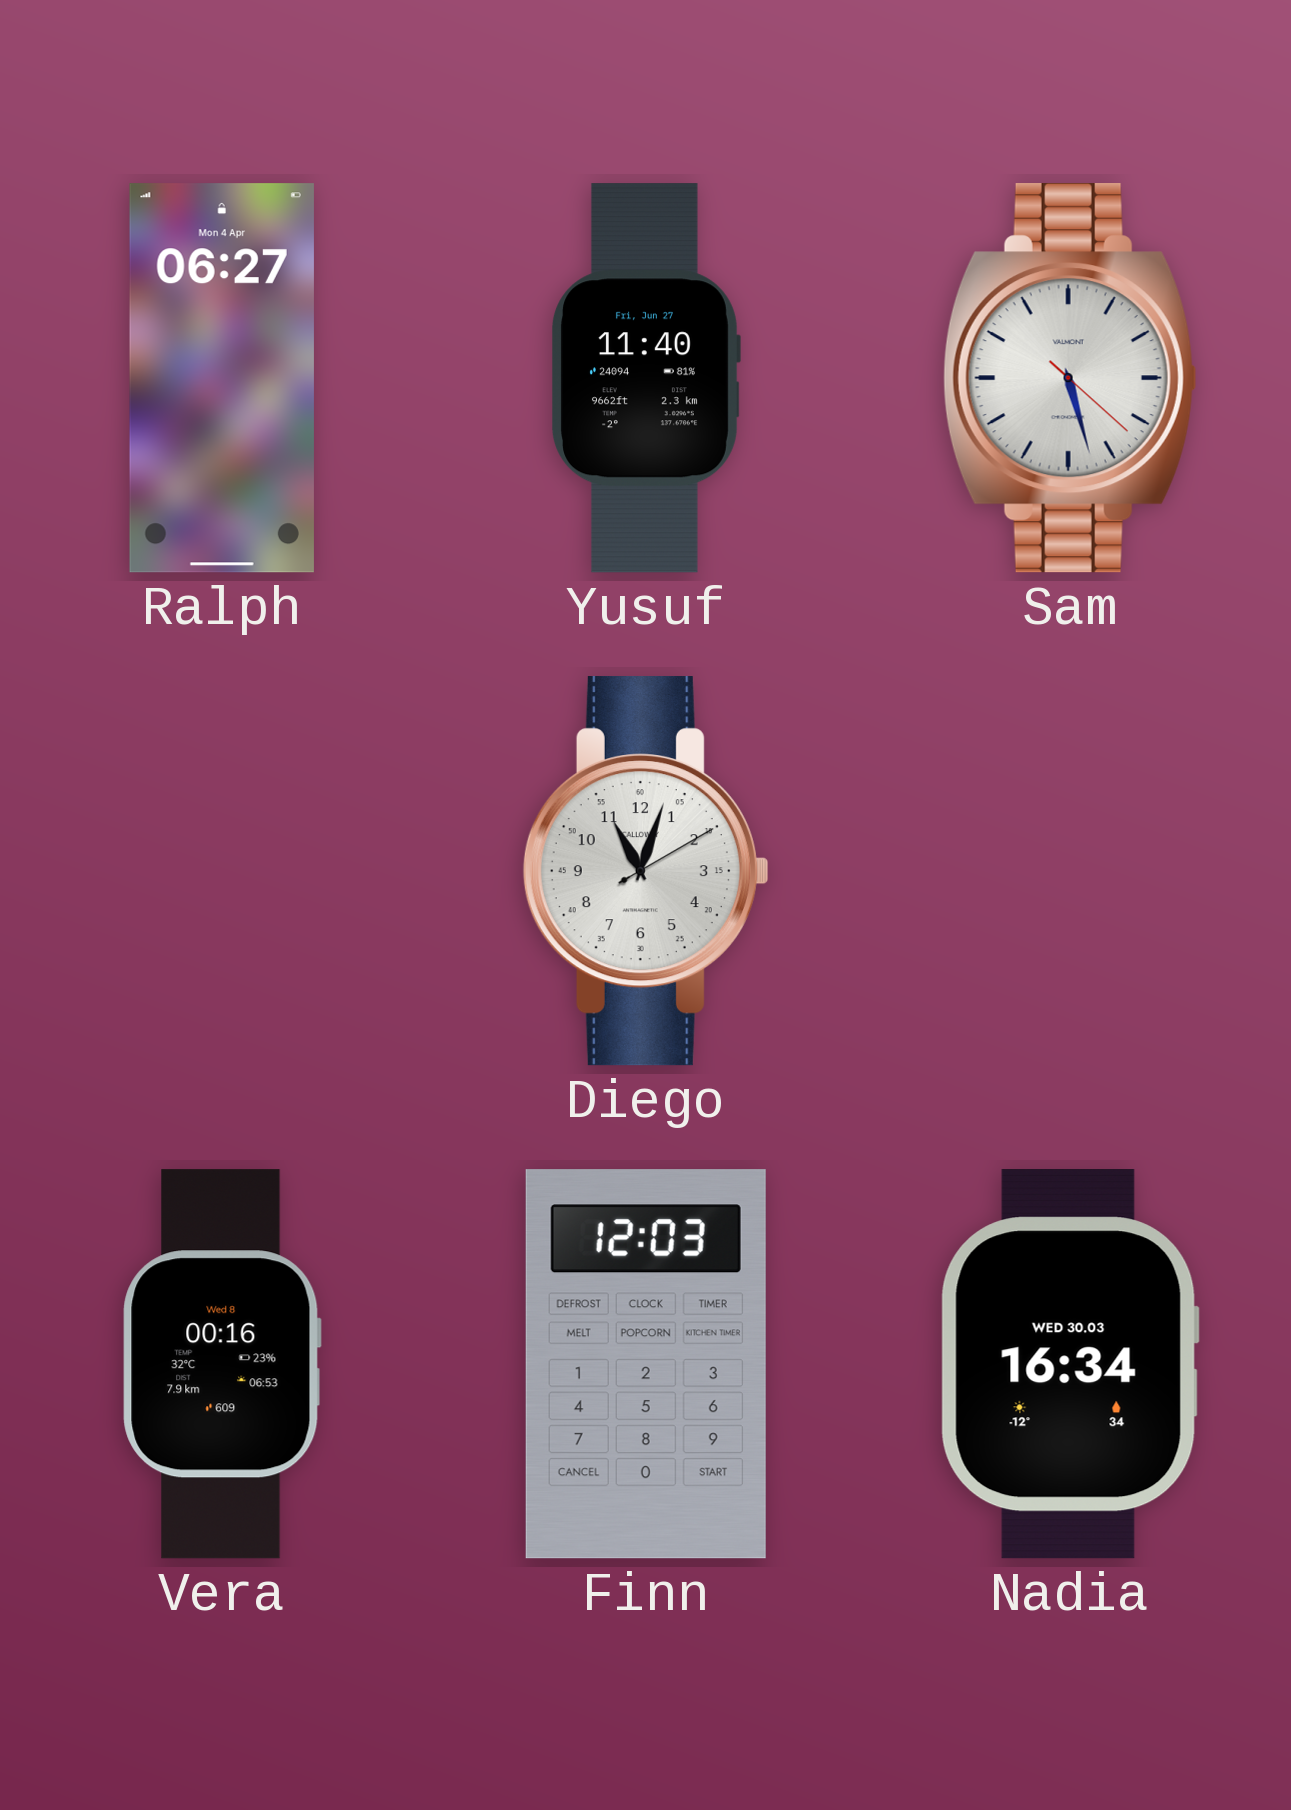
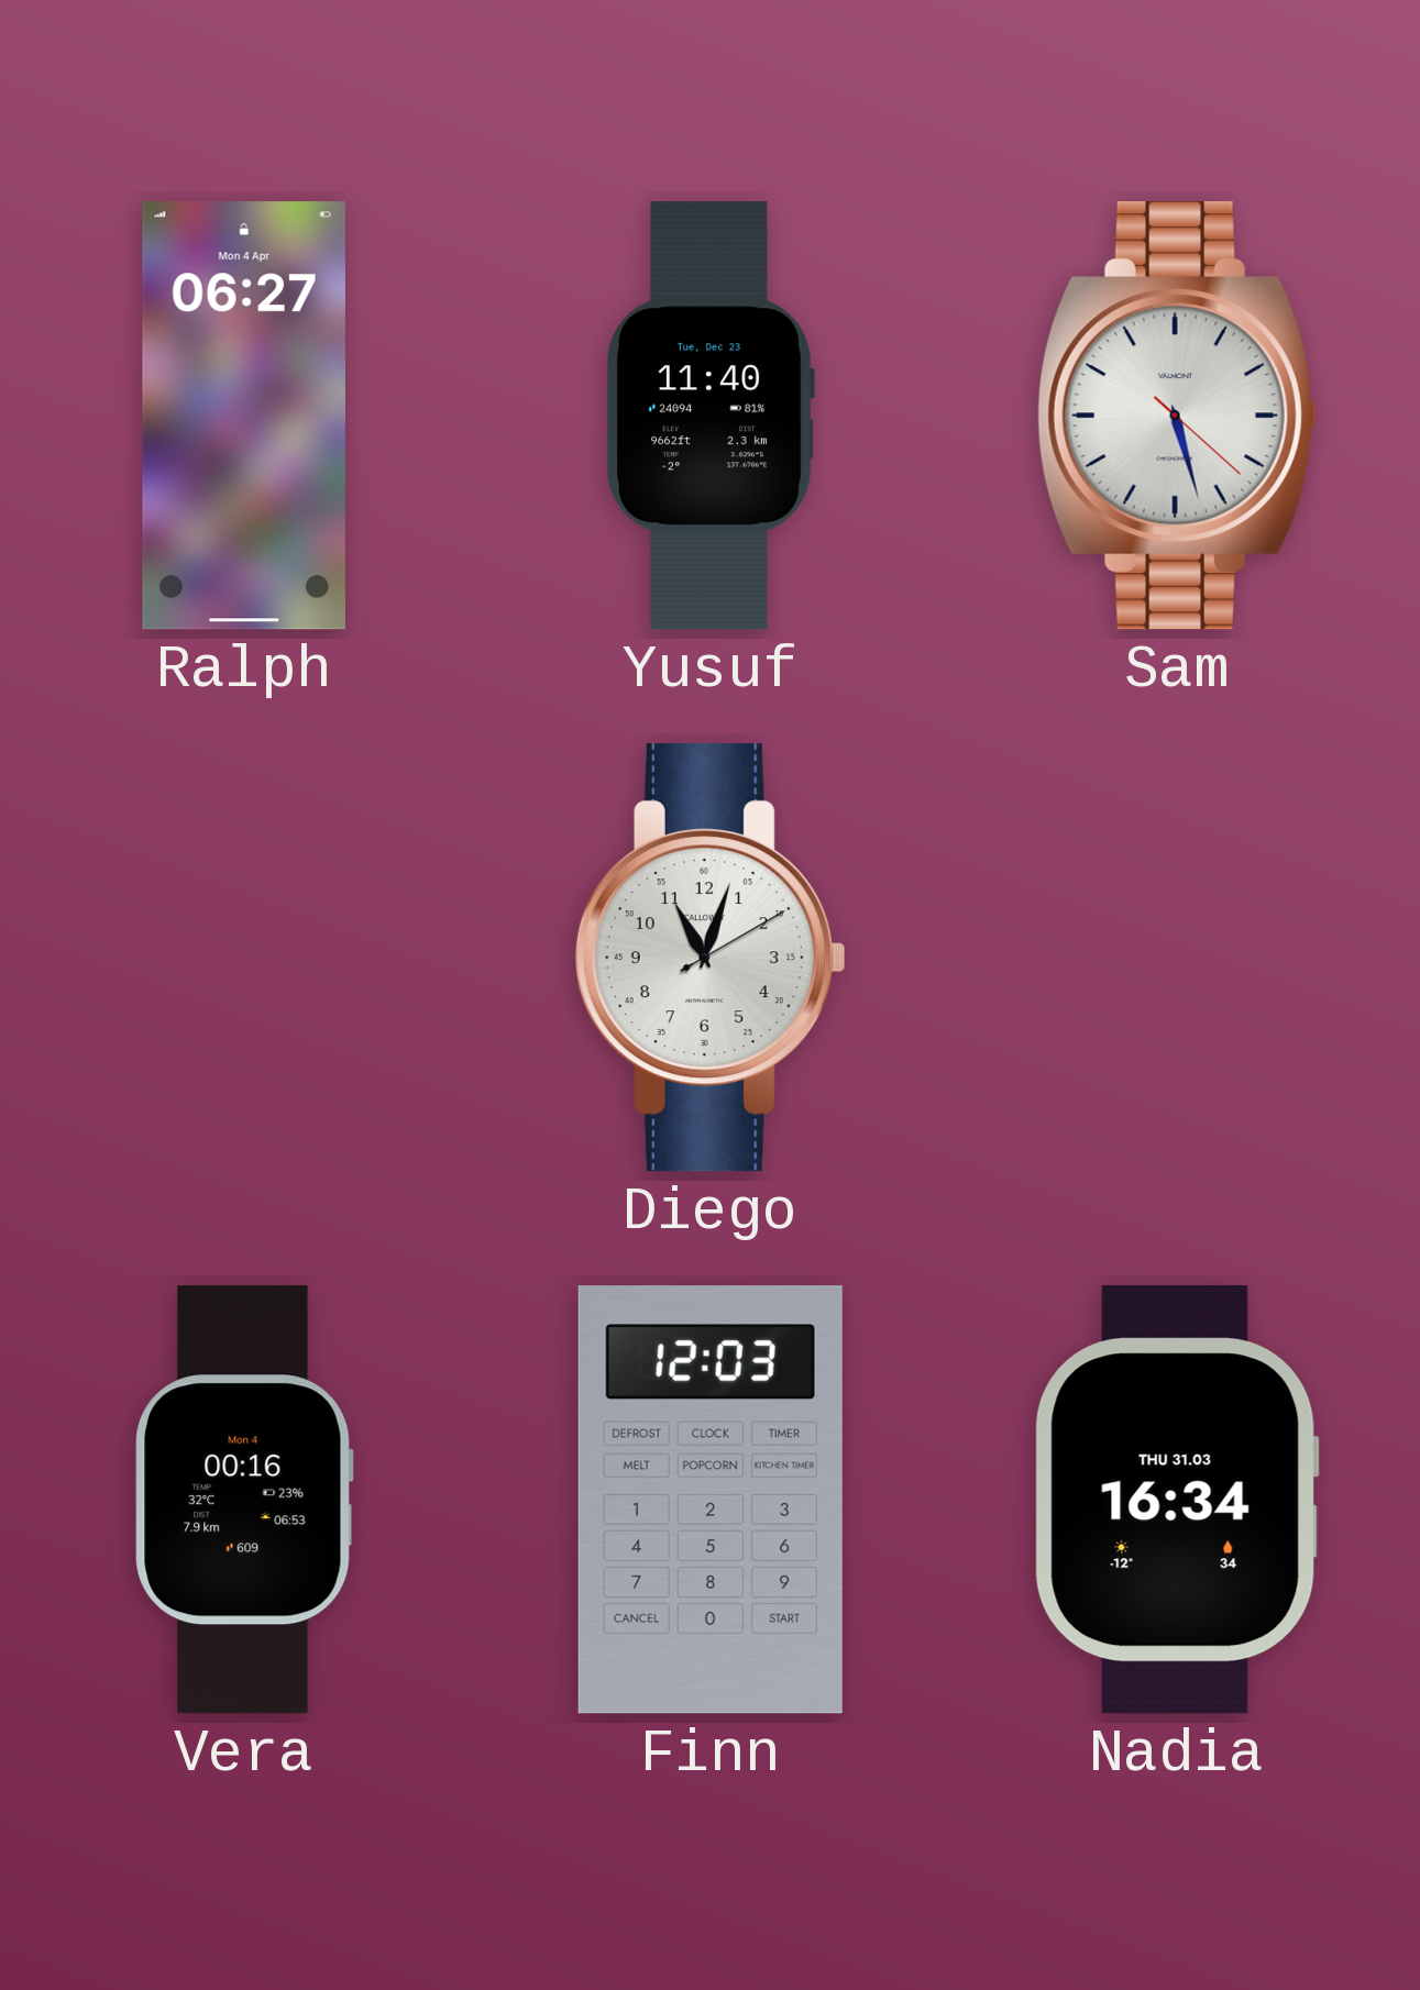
Yusuf date: Fri, Jun 27 -> Tue, Dec 23
Vera date: Wed 8 -> Mon 4
Nadia date: WED 30.03 -> THU 31.03
